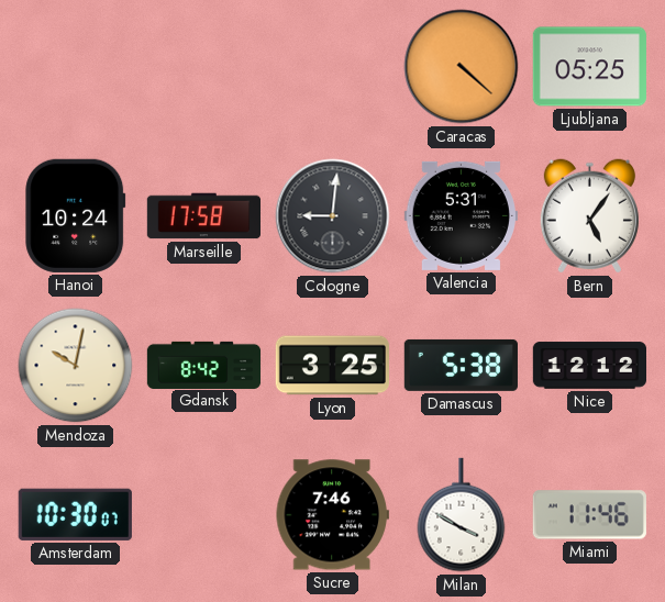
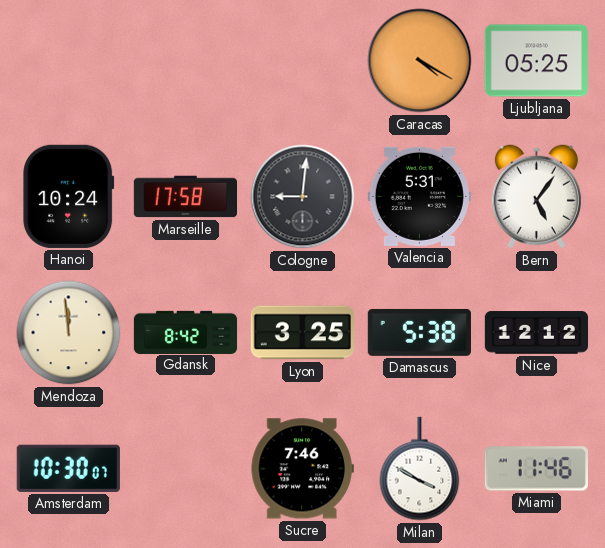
Caracas: 4:22 -> 4:20
Mendoza: 10:02 -> 11:59
